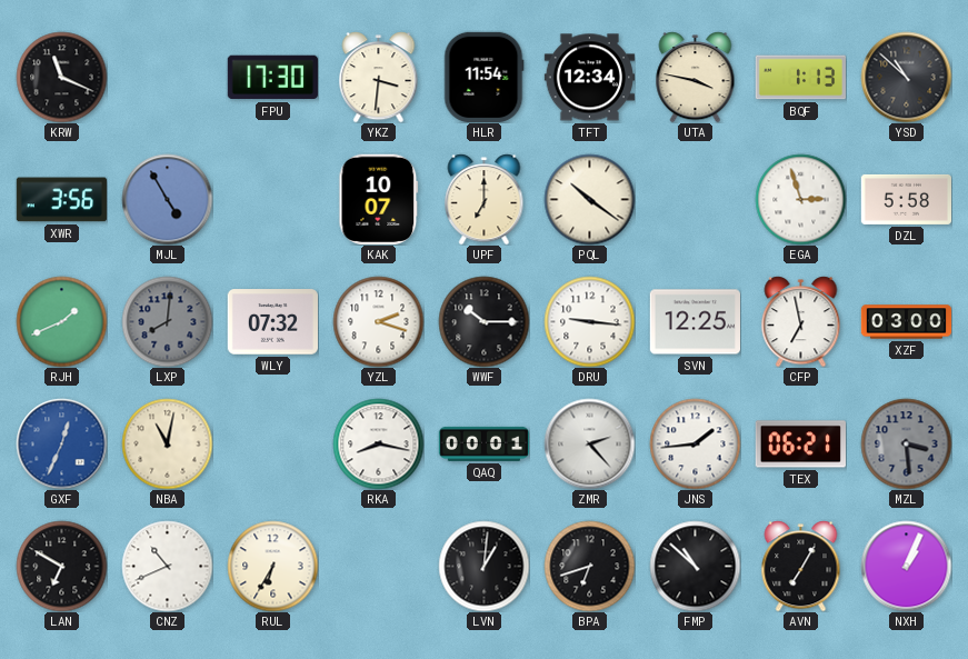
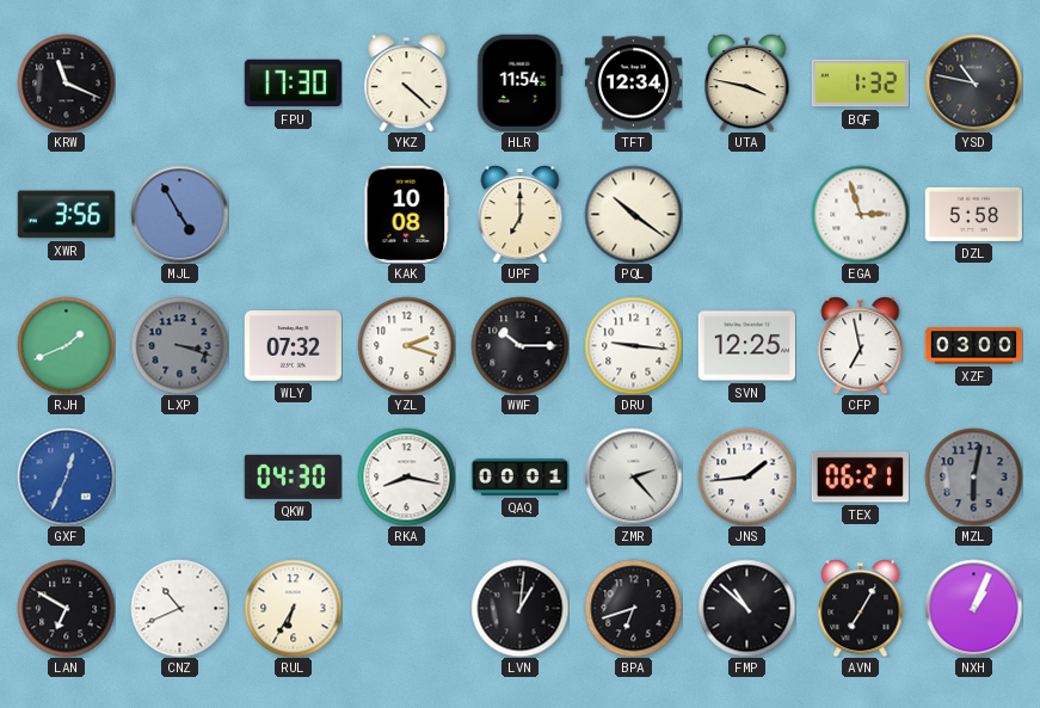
YKZ: 3:31 -> 4:22
BQF: 1:13 -> 1:32
YSD: 10:52 -> 10:47
KAK: 10:07 -> 10:08
LXP: 8:01 -> 3:18
NBA: 11:02 -> none
QKW: none -> 04:30
MZL: 3:29 -> 6:02
